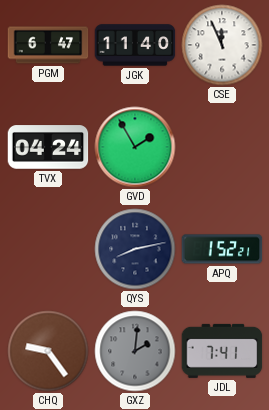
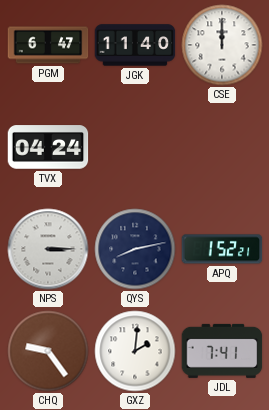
CSE: 11:56 -> 12:00
GVD: 1:55 -> none
NPS: none -> 3:15
GXZ dial: grey -> white
